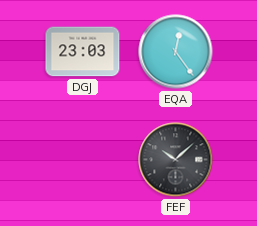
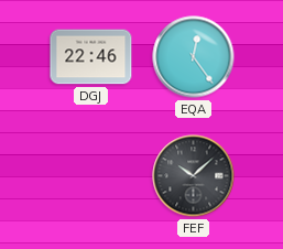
DGJ: 23:03 -> 22:46
